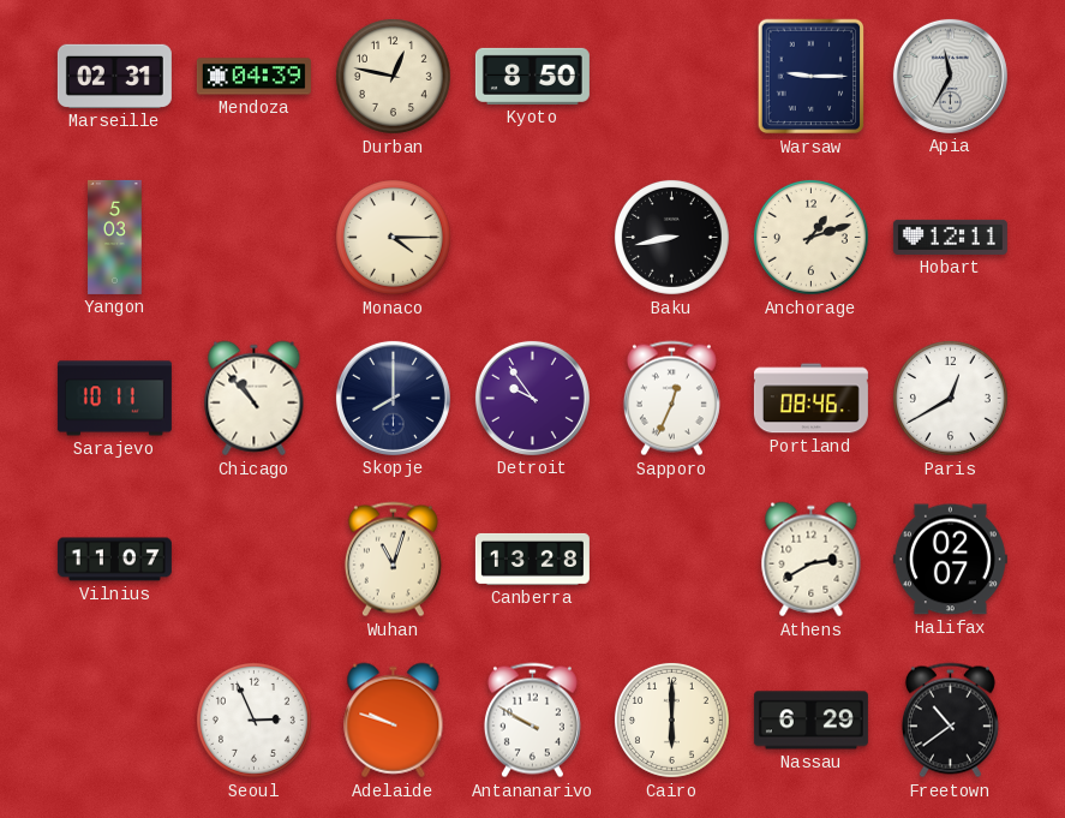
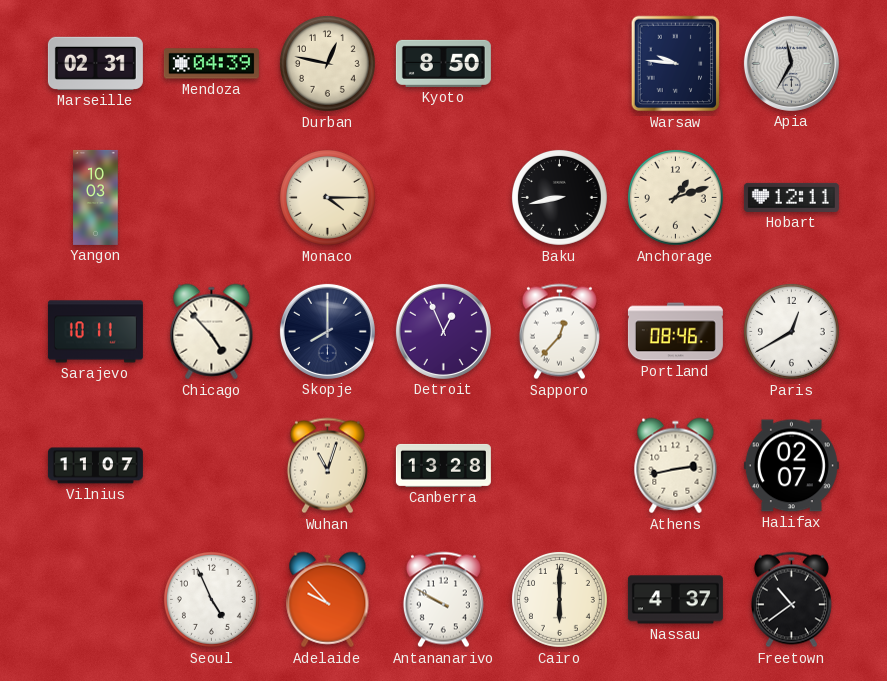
Warsaw: 9:15 -> 9:46
Yangon: 5:03 -> 10:03
Chicago: 10:53 -> 4:53
Detroit: 9:54 -> 12:56
Sapporo: 12:34 -> 12:37
Athens: 2:40 -> 2:43
Seoul: 2:56 -> 4:56
Adelaide: 9:48 -> 9:53
Nassau: 6:29 -> 4:37
